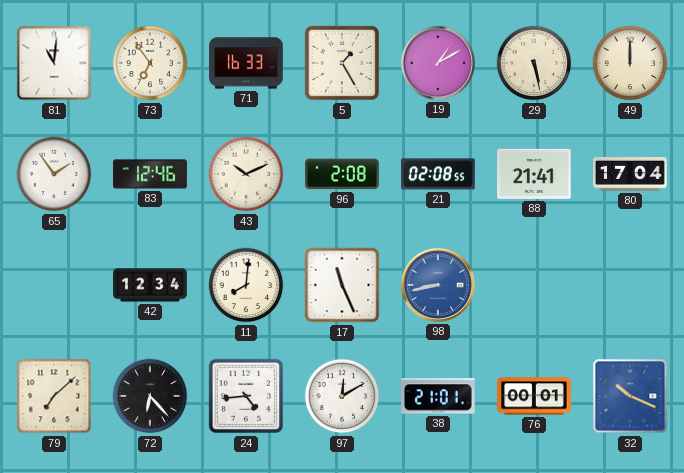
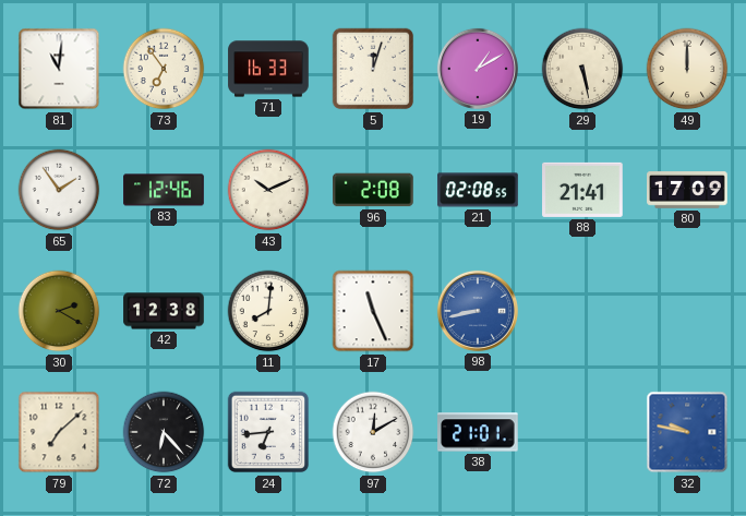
5: 1:25 -> 12:03
80: 17:04 -> 17:09
30: none -> 2:20
42: 12:34 -> 12:38
24: 4:44 -> 6:44
76: 00:01 -> none
32: 10:19 -> 9:47
